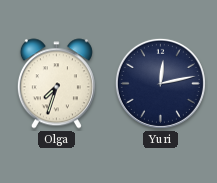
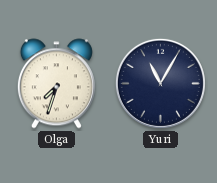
Yuri: 12:13 -> 11:05
